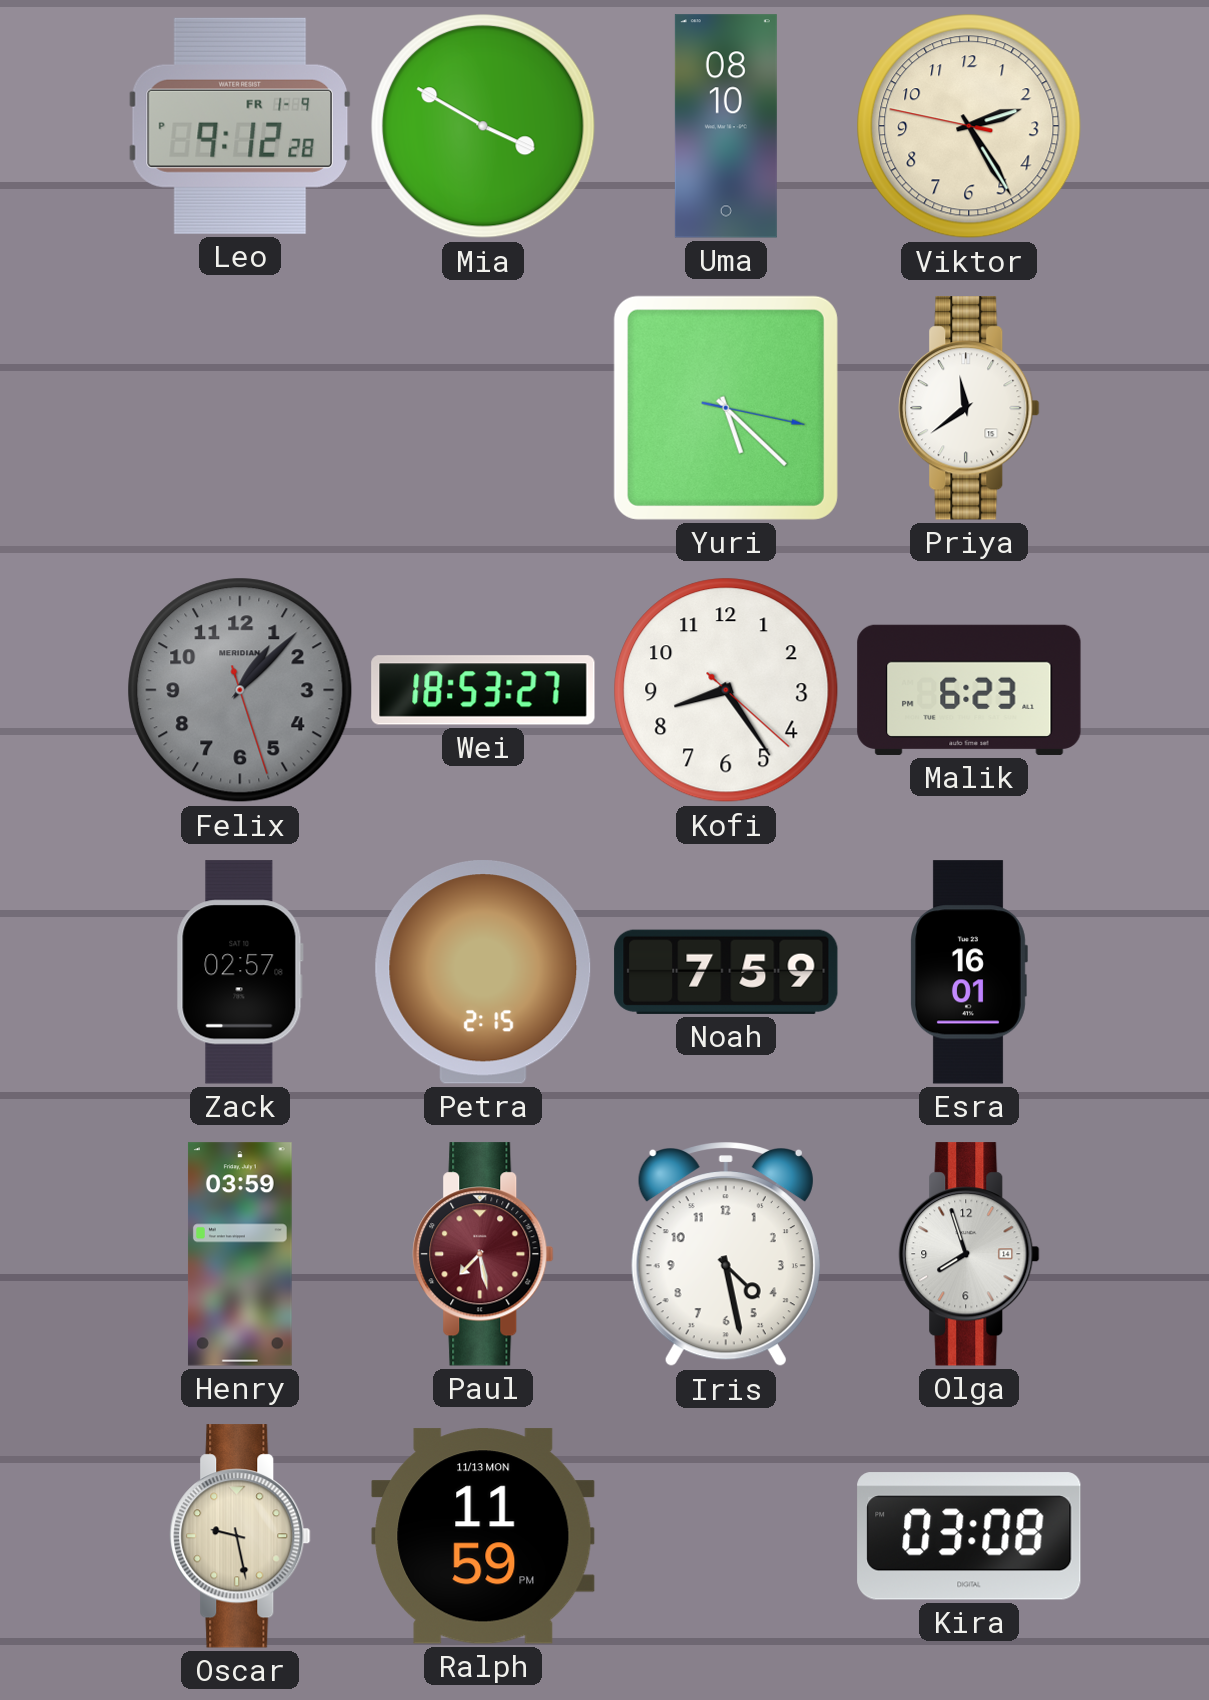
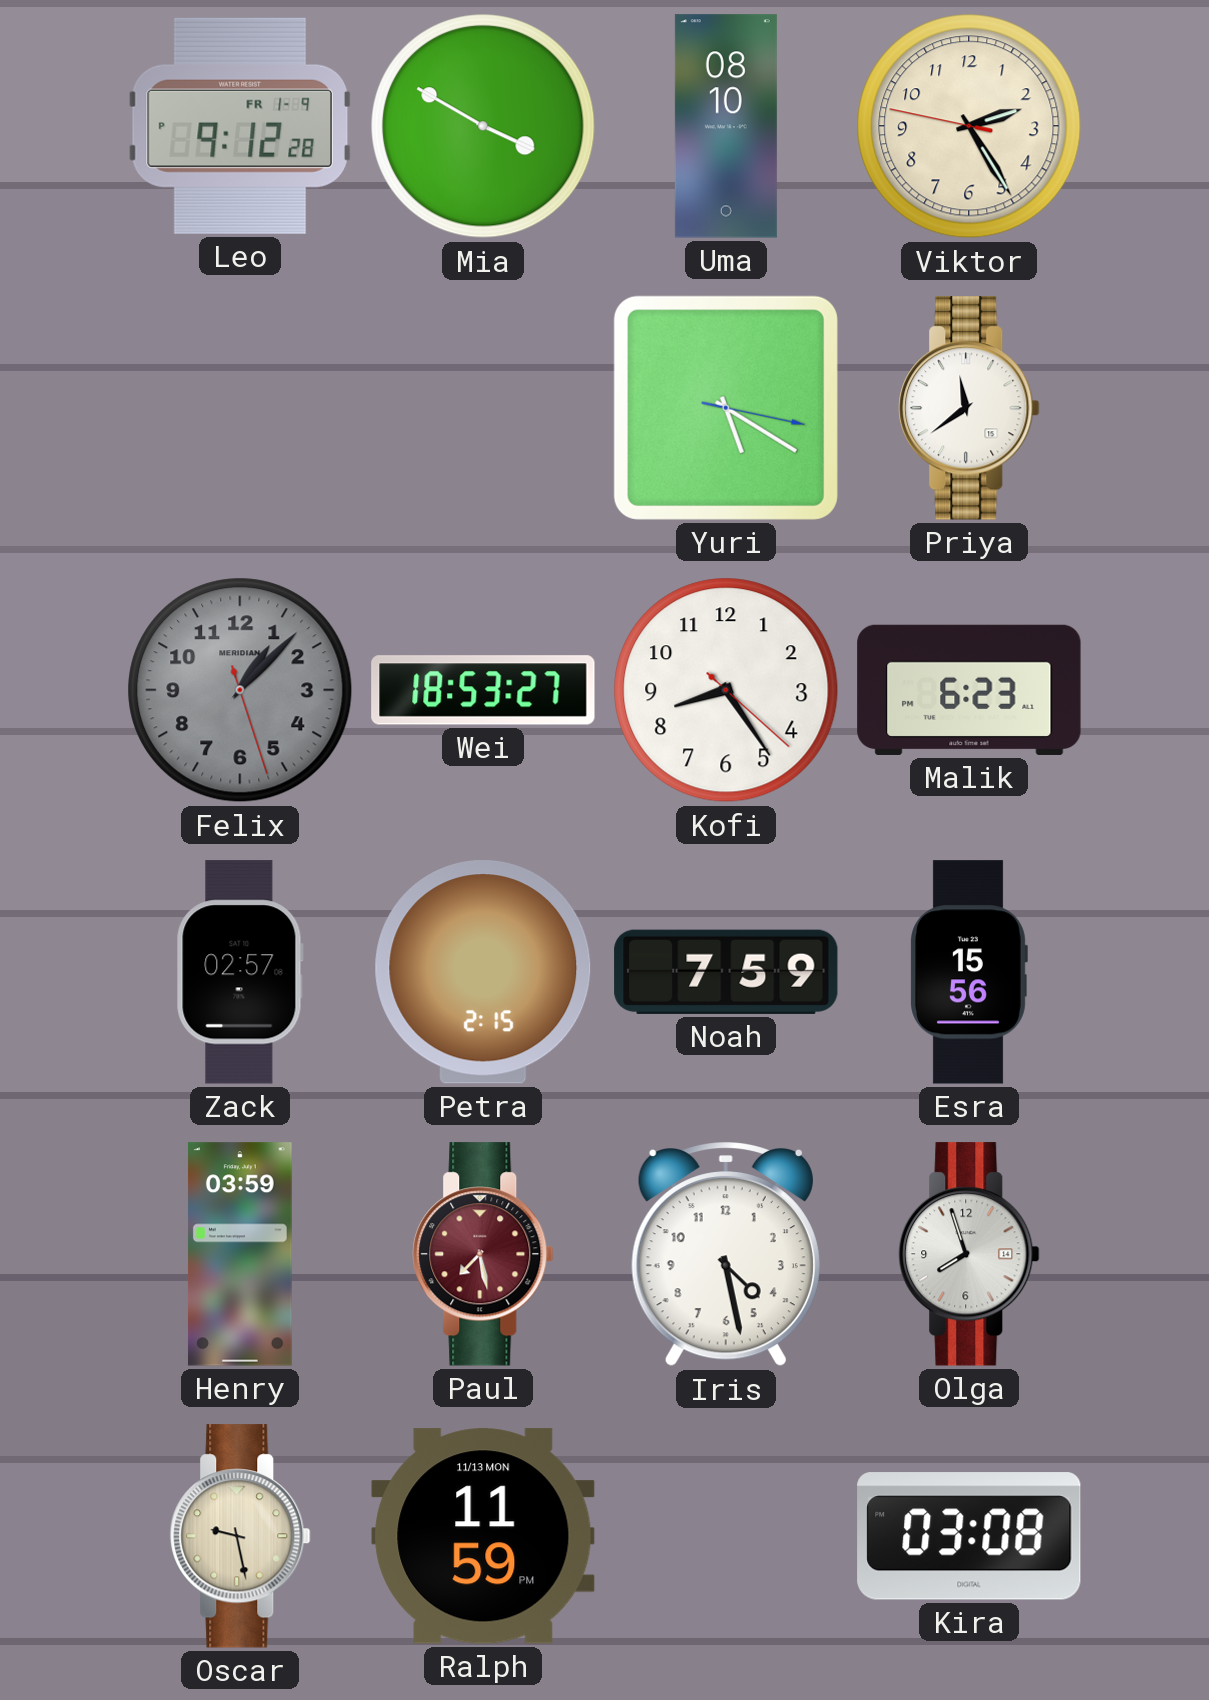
Yuri: 5:22 -> 5:20
Esra: 16:01 -> 15:56
